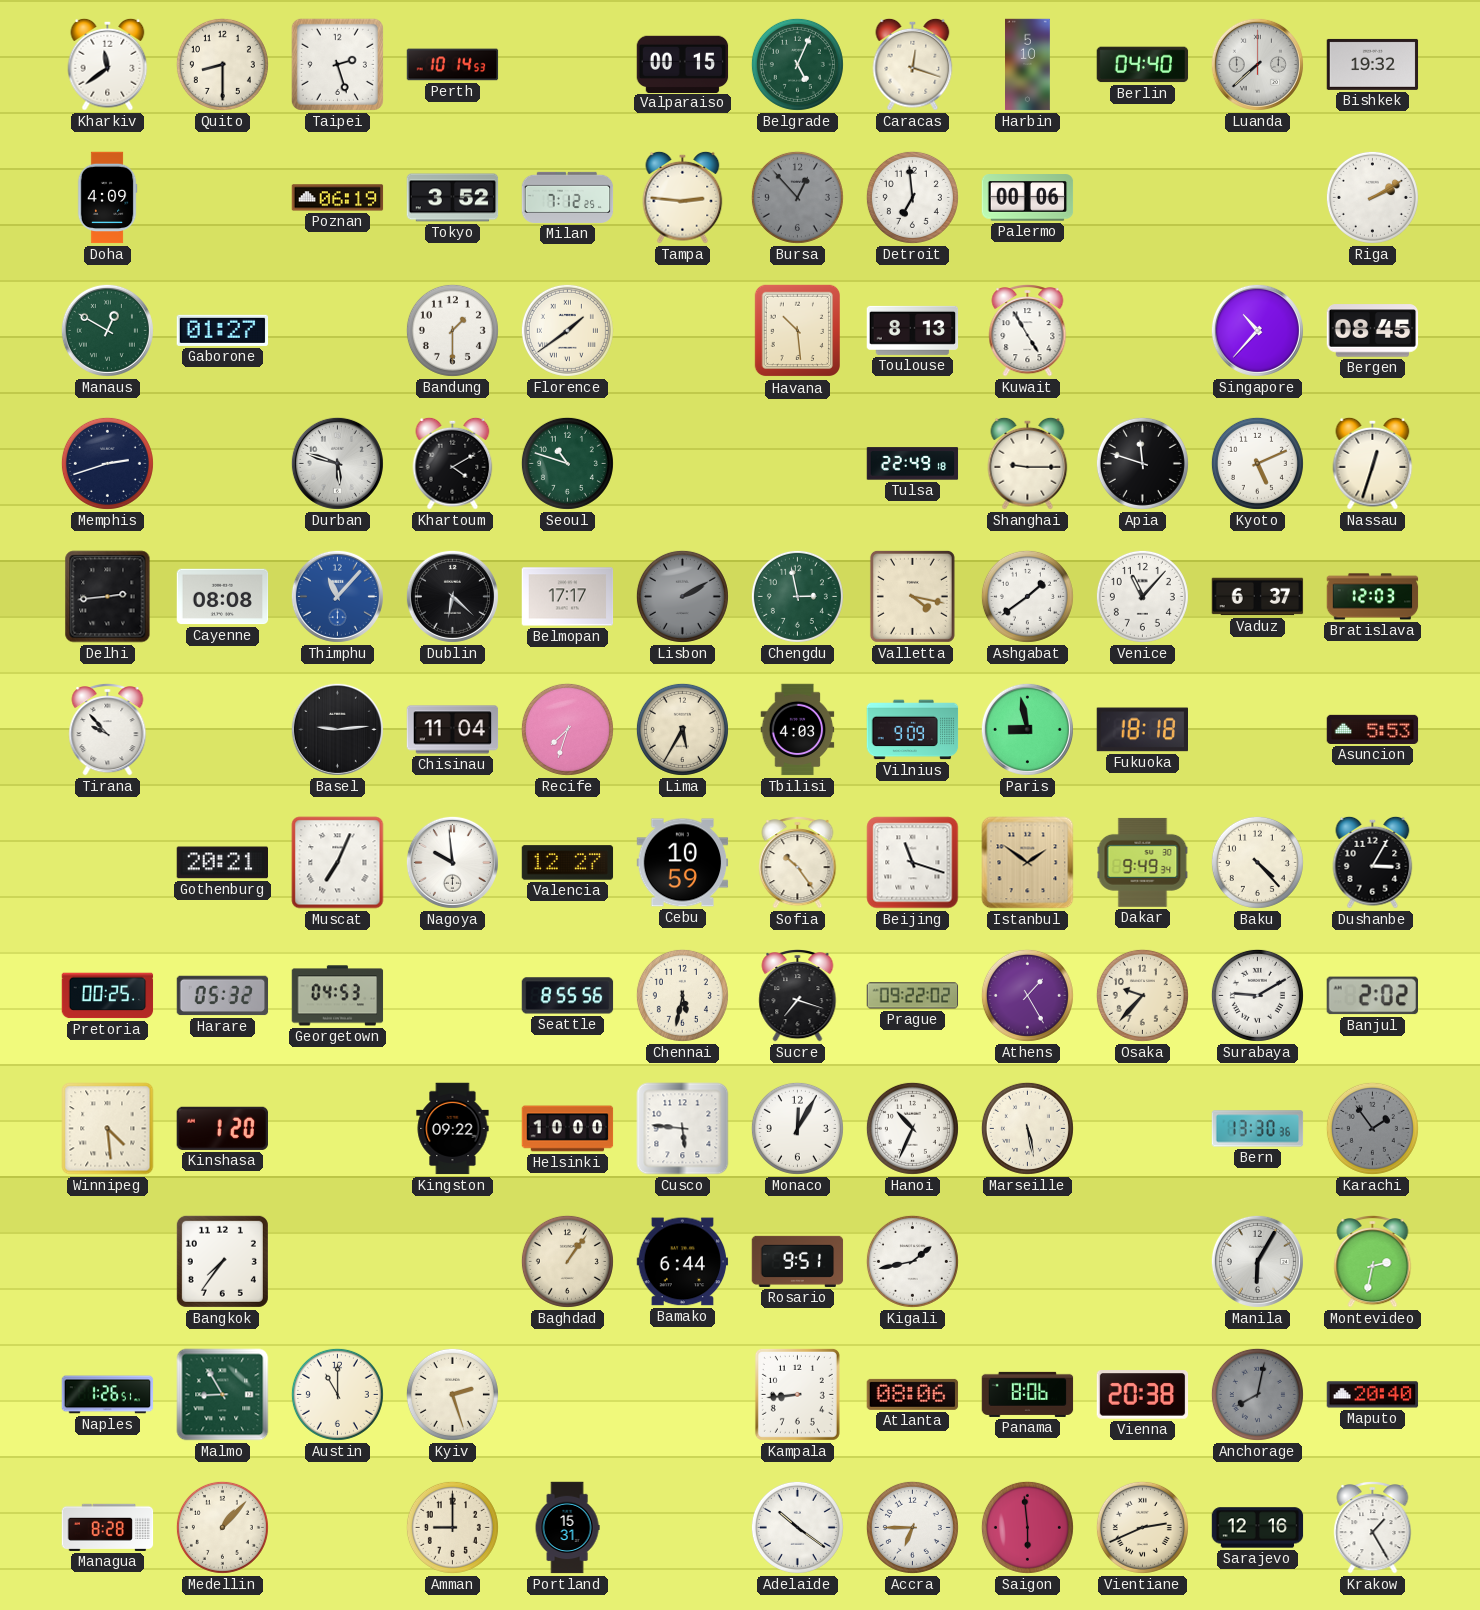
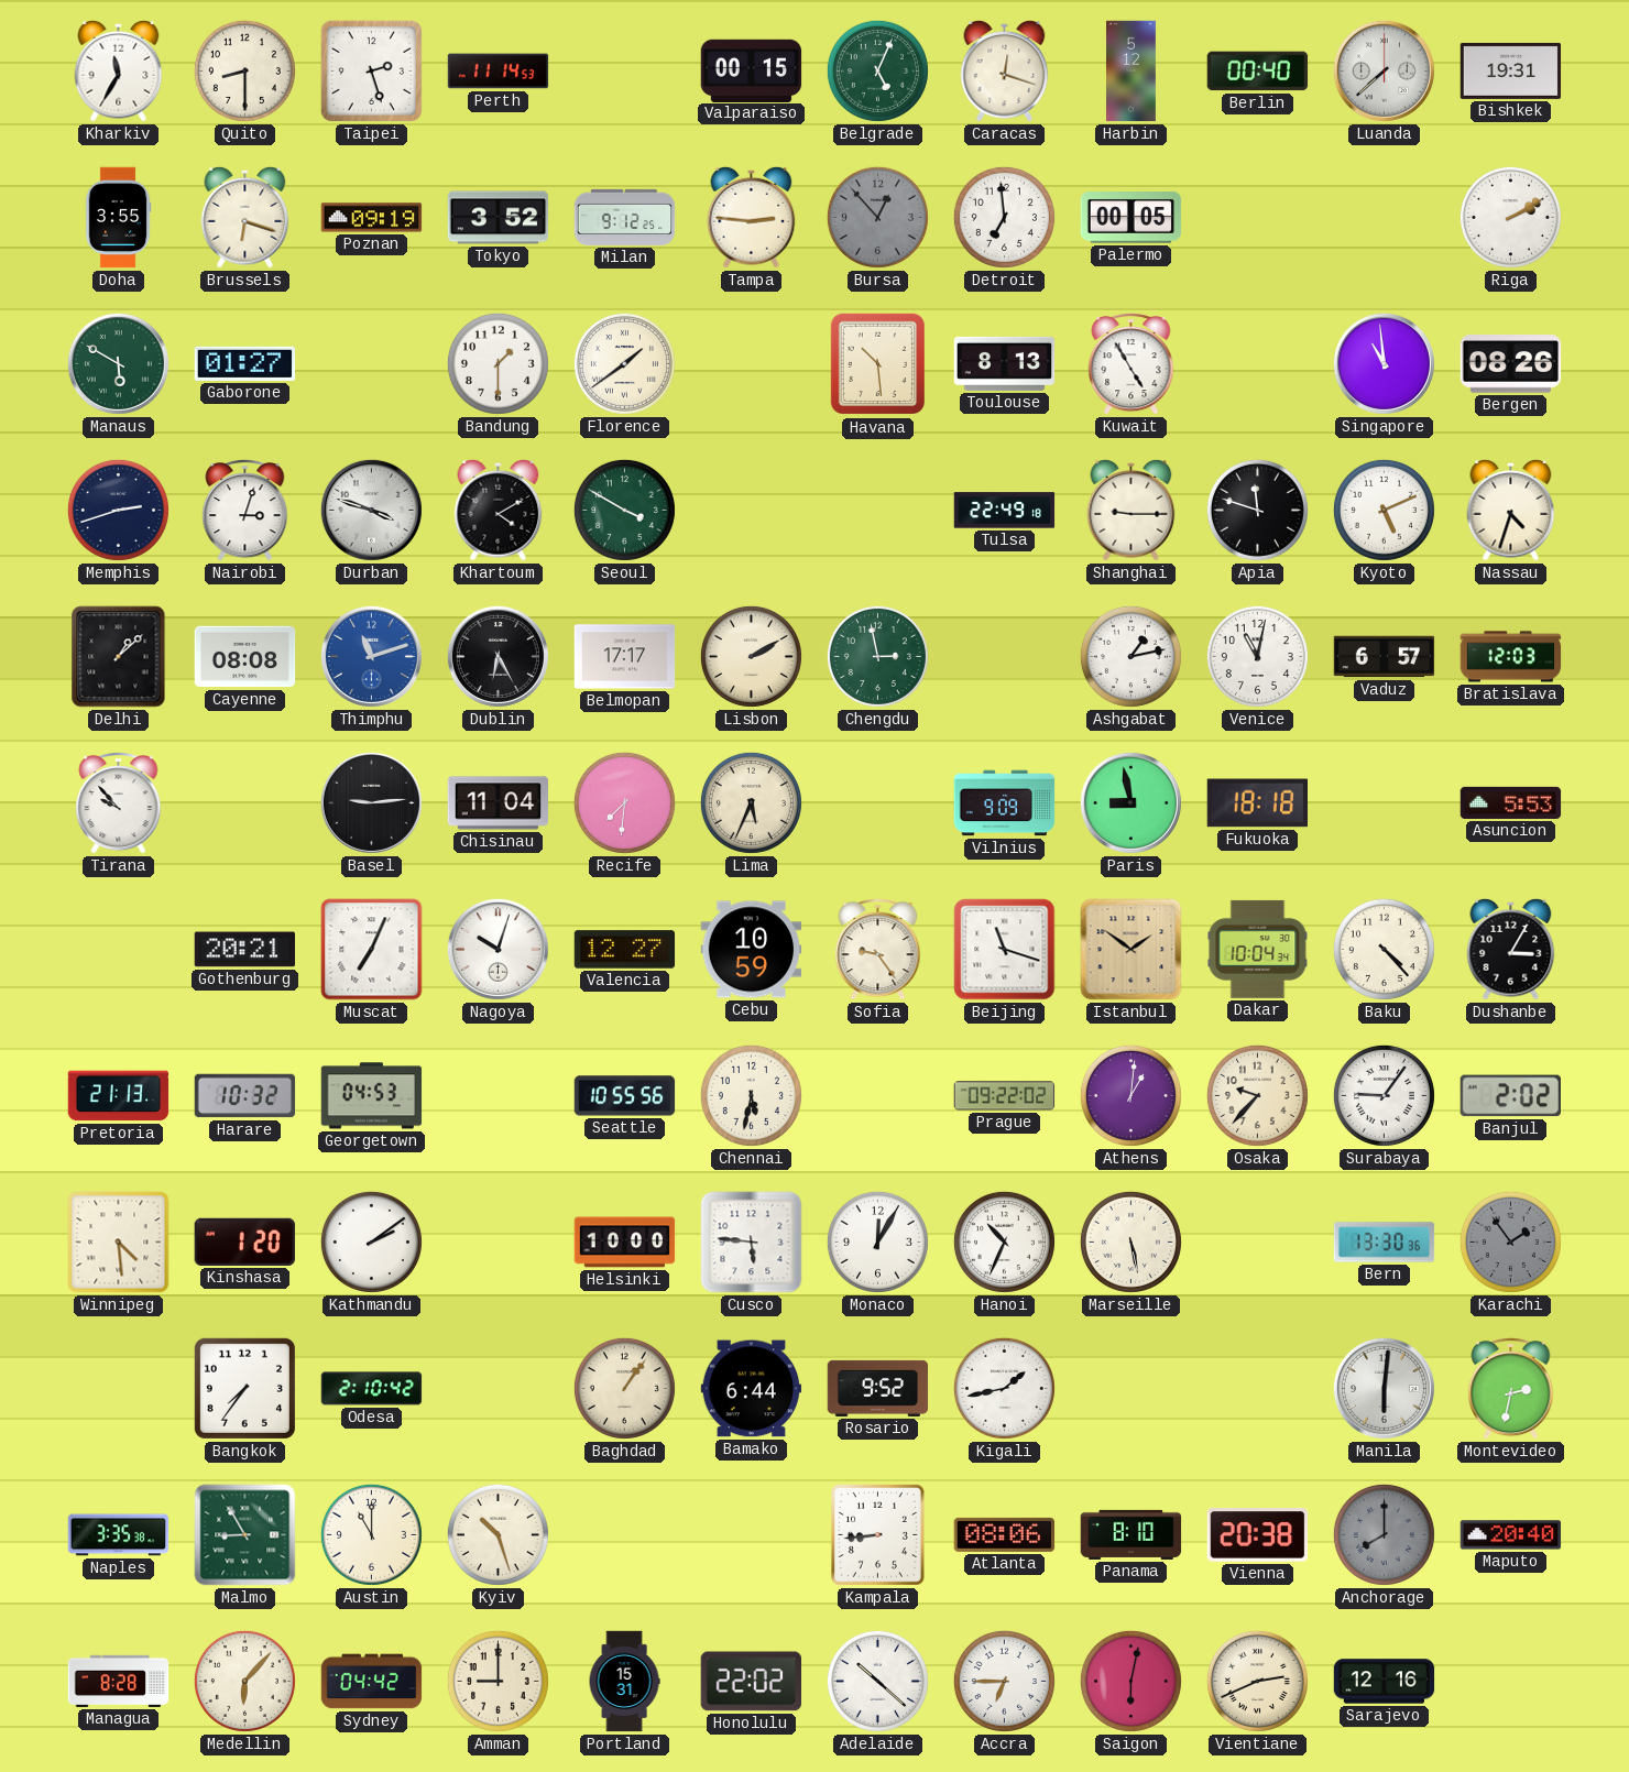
Kharkiv: 11:39 -> 11:35
Perth: 10:14 -> 11:14
Harbin: 5:10 -> 5:12
Berlin: 04:40 -> 00:40
Bishkek: 19:32 -> 19:31
Doha: 4:09 -> 3:55
Brussels: none -> 6:18
Poznan: 06:19 -> 09:19
Milan: 7:12 -> 9:12
Palermo: 00:06 -> 00:05
Manaus: 12:50 -> 5:50
Singapore: 10:37 -> 10:59
Bergen: 08:45 -> 08:26
Nairobi: none -> 3:03
Durban: 5:48 -> 3:48
Seoul: 10:48 -> 3:50
Nassau: 12:33 -> 4:33
Delhi: 2:44 -> 1:08
Thimphu: 11:07 -> 11:12
Dublin: 6:22 -> 6:25
Lisbon dial: grey -> cream
Valletta: 4:17 -> none
Ashgabat: 1:39 -> 1:13
Venice: 11:07 -> 11:02
Vaduz: 6:37 -> 6:57
Recife: 7:33 -> 7:31
Lima: 5:35 -> 5:34
Tbilisi: 4:03 -> none
Nagoya: 9:59 -> 10:03
Sofia: 10:24 -> 9:24
Dakar: 9:49 -> 10:04
Pretoria: 00:25 -> 21:13
Harare: 05:32 -> 10:32
Seattle: 8:55 -> 10:55
Sucre: 7:18 -> none
Athens: 1:25 -> 1:01
Surabaya: 9:10 -> 9:06
Kathmandu: none -> 2:09
Kingston: 09:22 -> none
Odesa: none -> 2:10
Rosario: 9:51 -> 9:52
Manila: 6:05 -> 6:01
Naples: 1:26 -> 3:35
Kyiv: 2:27 -> 10:27
Panama: 8:06 -> 8:10
Anchorage: 8:02 -> 8:00
Medellin: 1:07 -> 6:07
Sydney: none -> 04:42
Honolulu: none -> 22:02
Adelaide: 10:21 -> 10:22
Saigon: 5:59 -> 6:02
Krakow: 1:25 -> none
